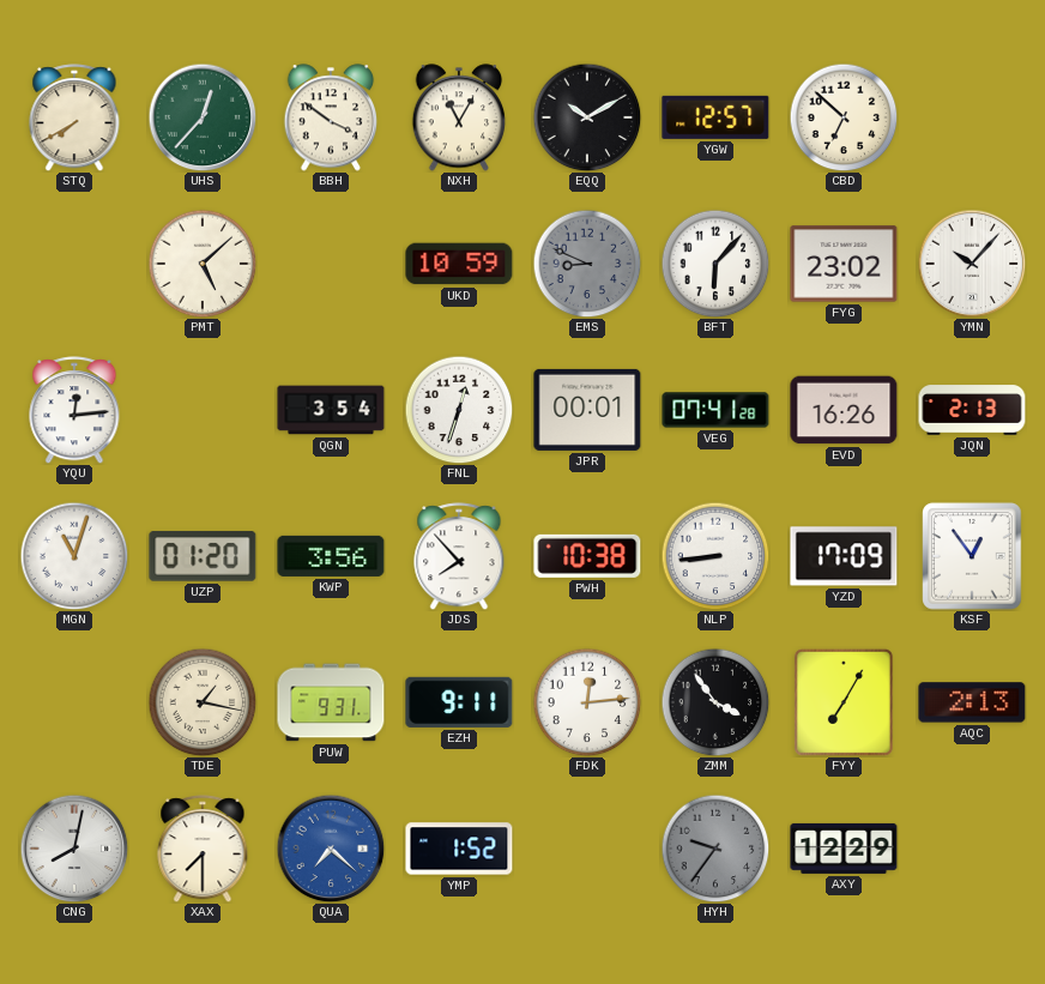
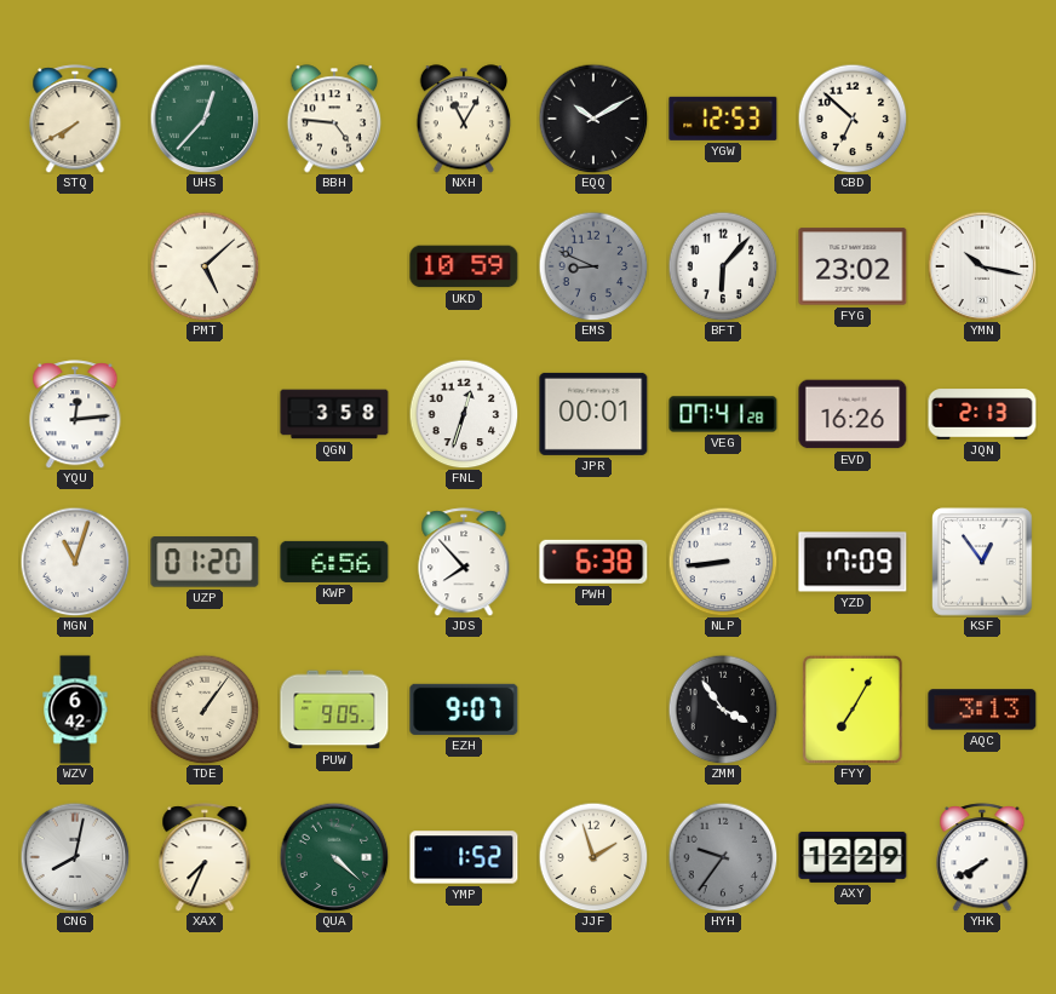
BBH: 3:51 -> 4:46
YGW: 12:57 -> 12:53
YMN: 10:07 -> 10:17
QGN: 3:54 -> 3:58
KWP: 3:56 -> 6:56
PWH: 10:38 -> 6:38
WZV: none -> 6:42
TDE: 1:17 -> 1:06
PUW: 9:31 -> 9:05
EZH: 9:11 -> 9:07
FDK: 12:14 -> none
AQC: 2:13 -> 3:13
XAX: 7:30 -> 7:34
QUA: 7:22 -> 4:22
QUA dial: blue -> green
JJF: none -> 1:57
YHK: none -> 7:40
